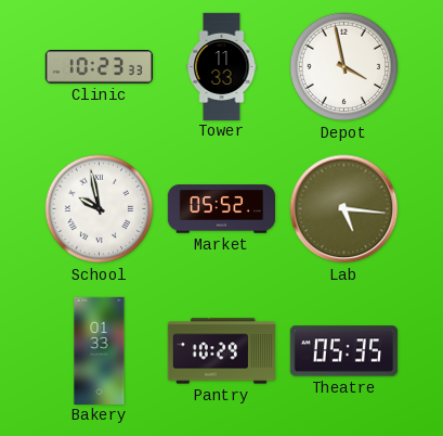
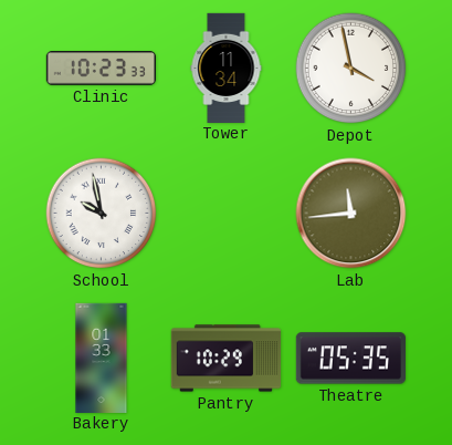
Tower: 11:33 -> 11:34
Market: 05:52 -> none
Lab: 5:16 -> 11:44
